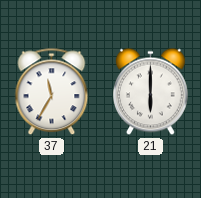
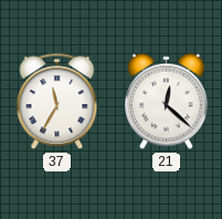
21: 6:00 -> 12:22
